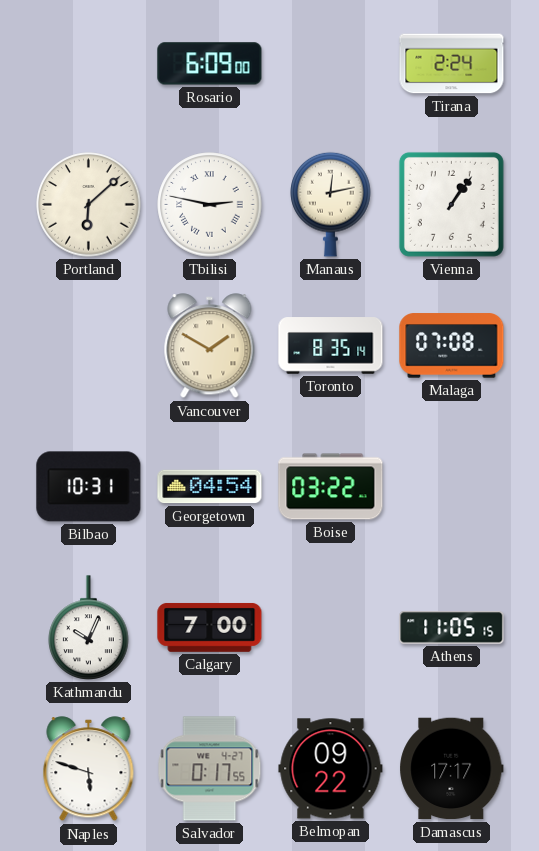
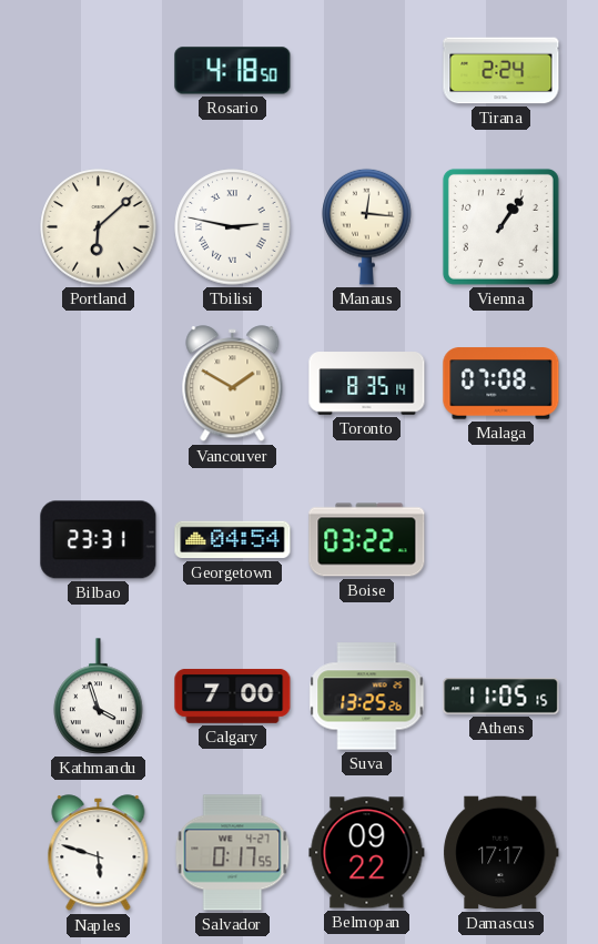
Rosario: 6:09 -> 4:18
Manaus: 12:13 -> 12:16
Bilbao: 10:31 -> 23:31
Kathmandu: 10:04 -> 3:57
Suva: none -> 13:25
